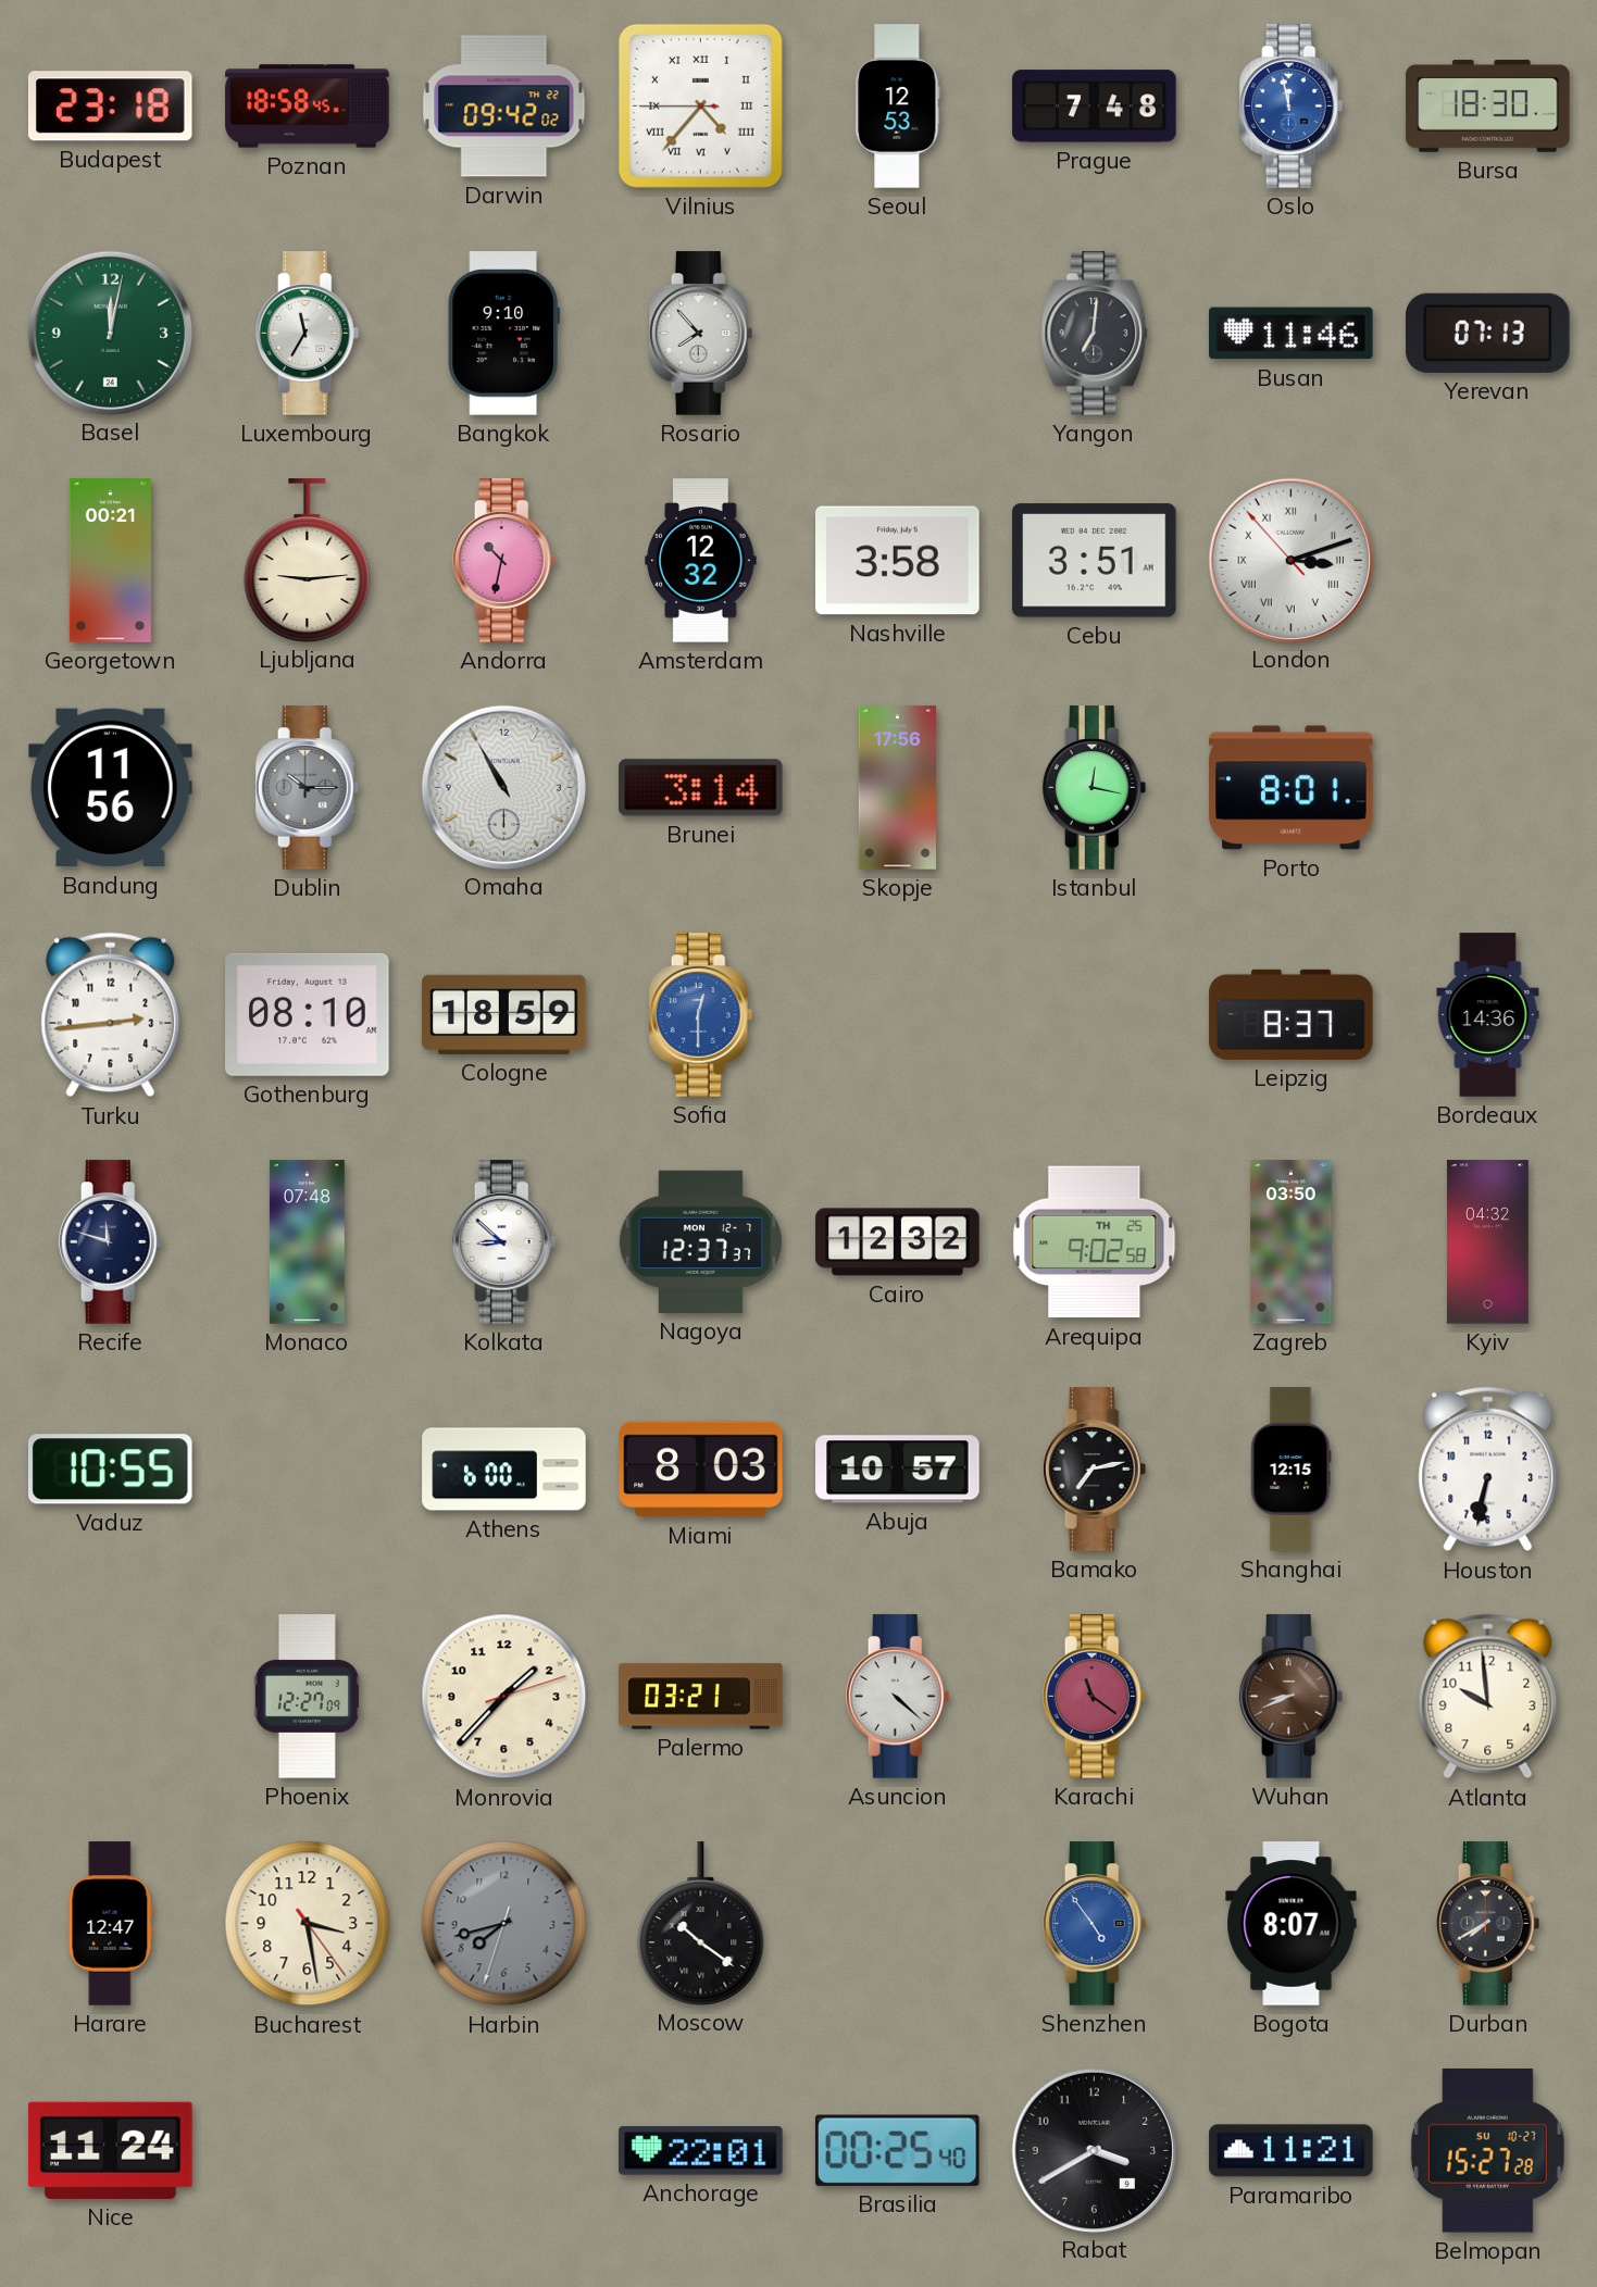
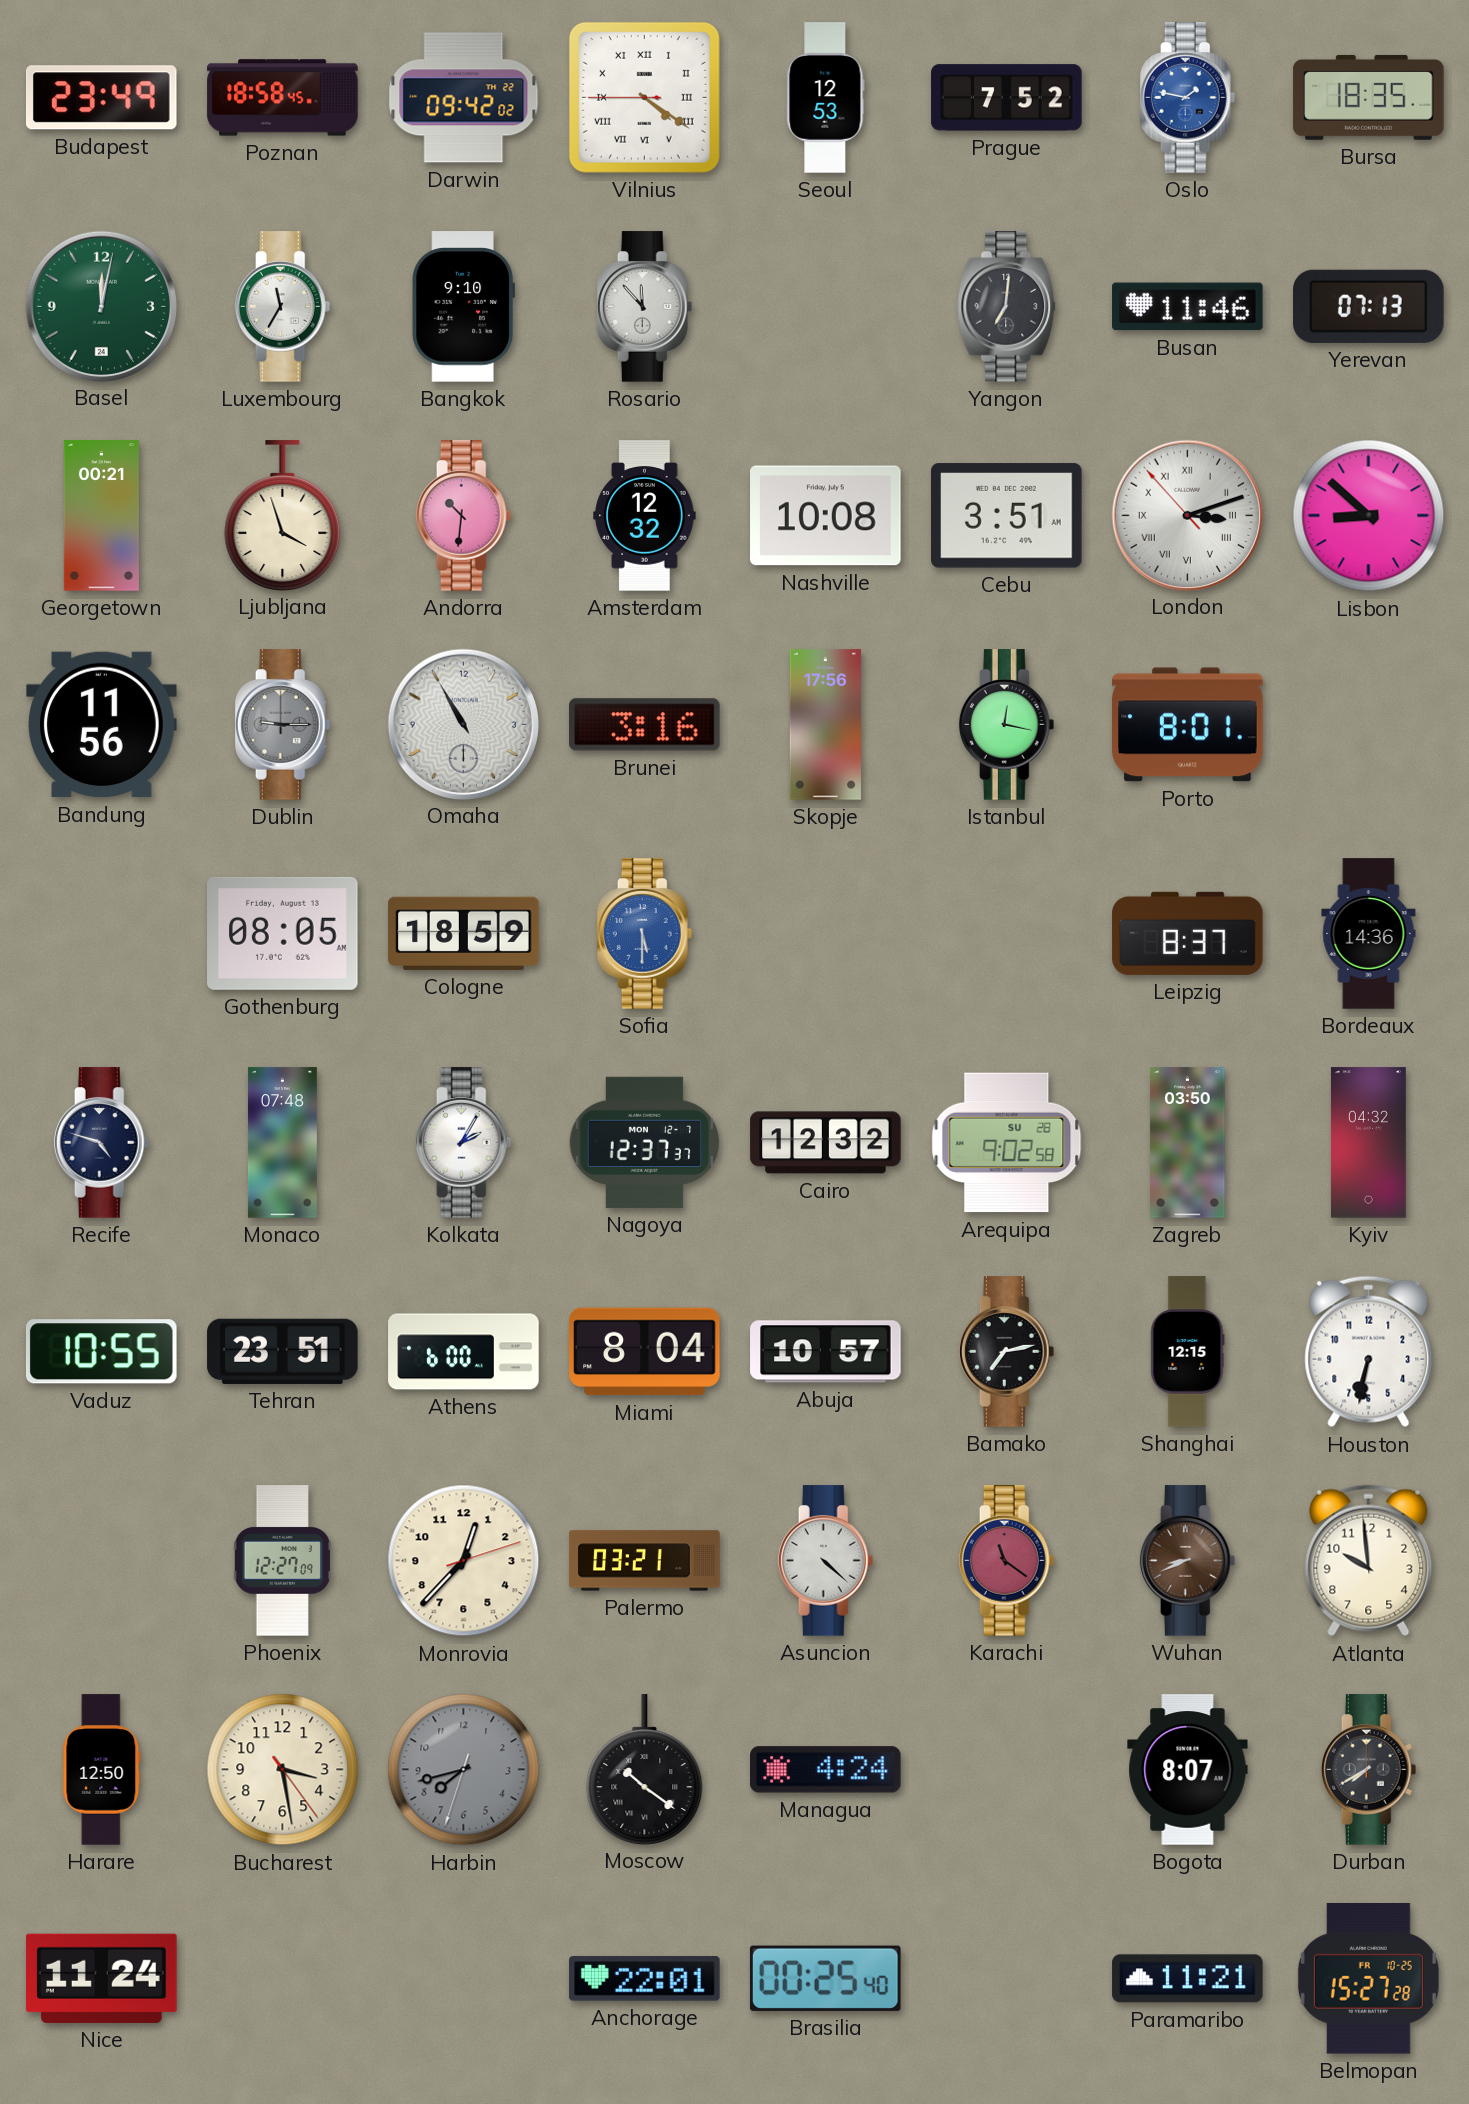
Budapest: 23:18 -> 23:49
Vilnius: 4:36 -> 4:20
Prague: 7:48 -> 7:52
Oslo: 11:58 -> 1:47
Bursa: 18:30 -> 18:35
Rosario: 7:53 -> 11:53
Ljubljana: 9:14 -> 3:57
Andorra: 10:32 -> 10:31
Nashville: 3:58 -> 10:08
Lisbon: none -> 8:52
Dublin: 10:15 -> 9:15
Brunei: 3:14 -> 3:16
Turku: 2:44 -> none
Gothenburg: 08:10 -> 08:05
Sofia: 12:30 -> 5:30
Recife: 11:48 -> 4:48
Kolkata: 8:52 -> 2:05
Arequipa date: TH 25 -> SU 28
Tehran: none -> 23:51
Miami: 8:03 -> 8:04
Monrovia: 1:37 -> 12:37
Harare: 12:47 -> 12:50
Managua: none -> 4:24
Shenzhen: 4:54 -> none
Rabat: 3:40 -> none
Belmopan date: SU 10-27 -> FR 10-25
